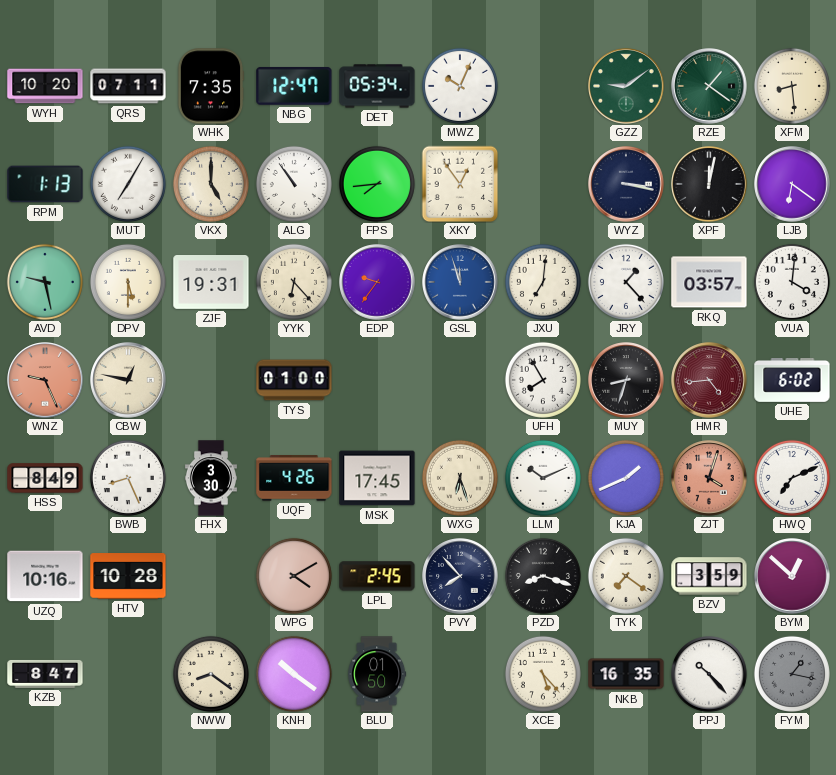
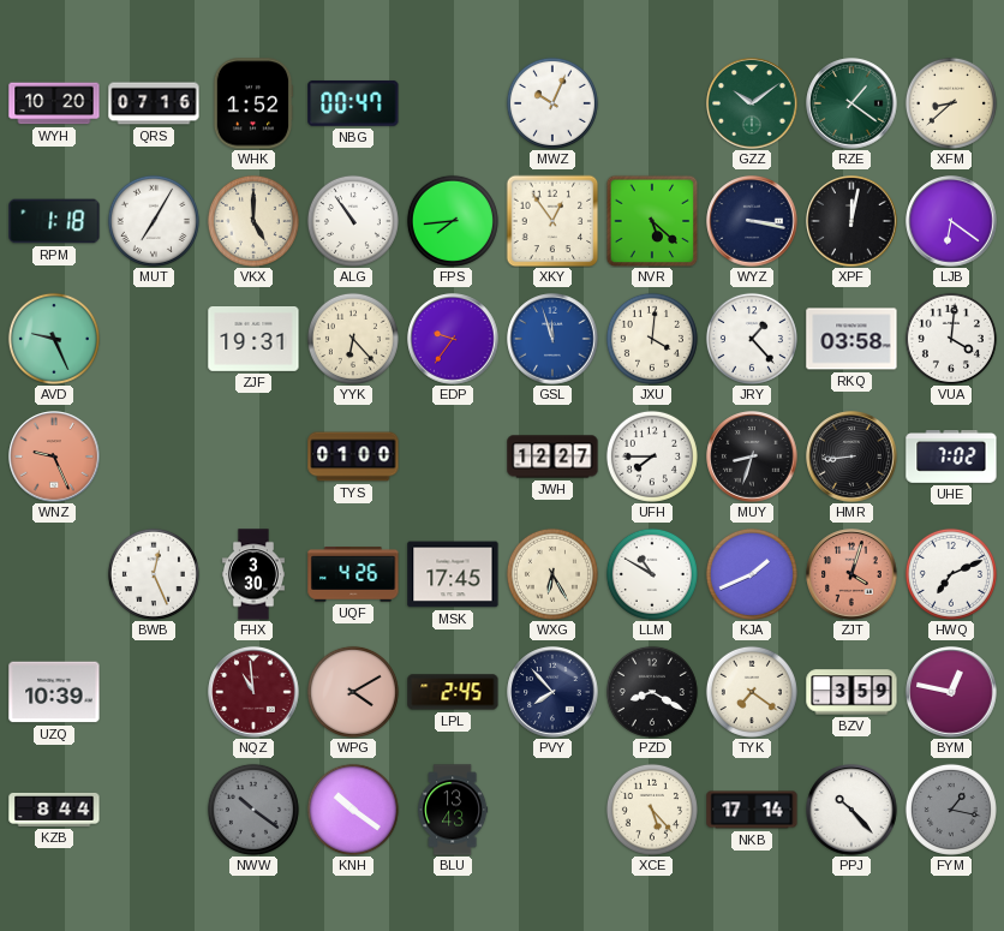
QRS: 07:11 -> 07:16
WHK: 7:35 -> 1:52
NBG: 12:47 -> 00:47
DET: 05:34 -> none
GZZ: 9:09 -> 10:09
XFM: 8:29 -> 8:38
RPM: 1:13 -> 1:18
NVR: none -> 5:22
AVD: 9:28 -> 9:26
DPV: 5:30 -> none
JXU: 7:01 -> 4:01
RKQ: 03:57 -> 03:58
CBW: 12:47 -> none
JWH: none -> 12:27
UFH: 7:55 -> 7:45
HMR: 4:44 -> 8:44
HMR dial: burgundy -> black
UHE: 6:02 -> 7:02
HSS: 8:49 -> none
BWB: 8:26 -> 12:26
WXG: 6:27 -> 6:25
LLM: 10:11 -> 10:50
UZQ: 10:16 -> 10:39
HTV: 10:28 -> none
NQZ: none -> 10:59
PZD: 8:18 -> 8:20
BYM: 12:52 -> 12:47
KZB: 8:47 -> 8:44
NWW: 8:21 -> 10:21
NWW dial: cream -> grey
BLU: 01:50 -> 13:43
NKB: 16:35 -> 17:14
